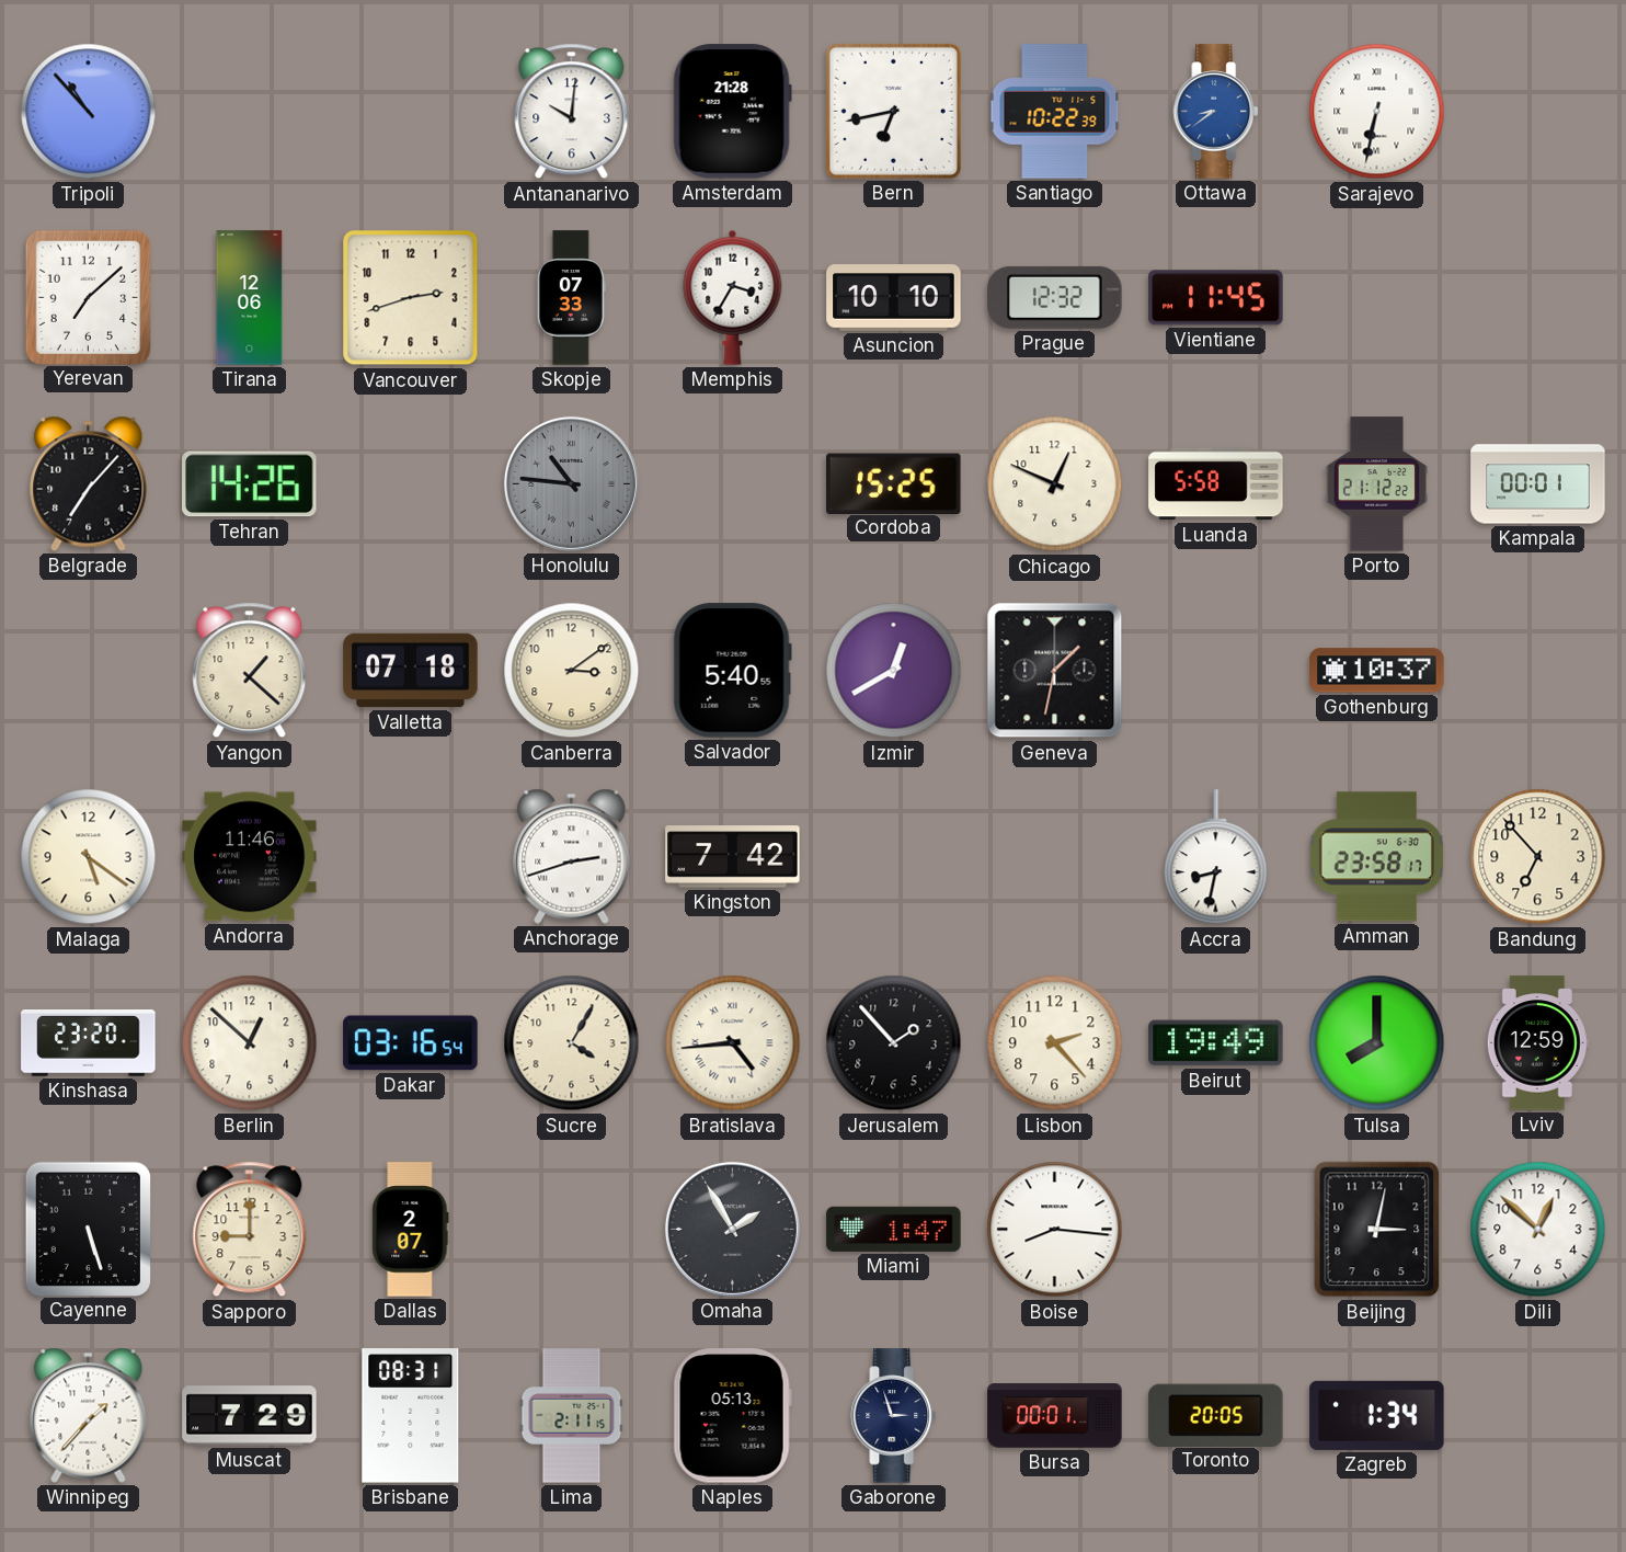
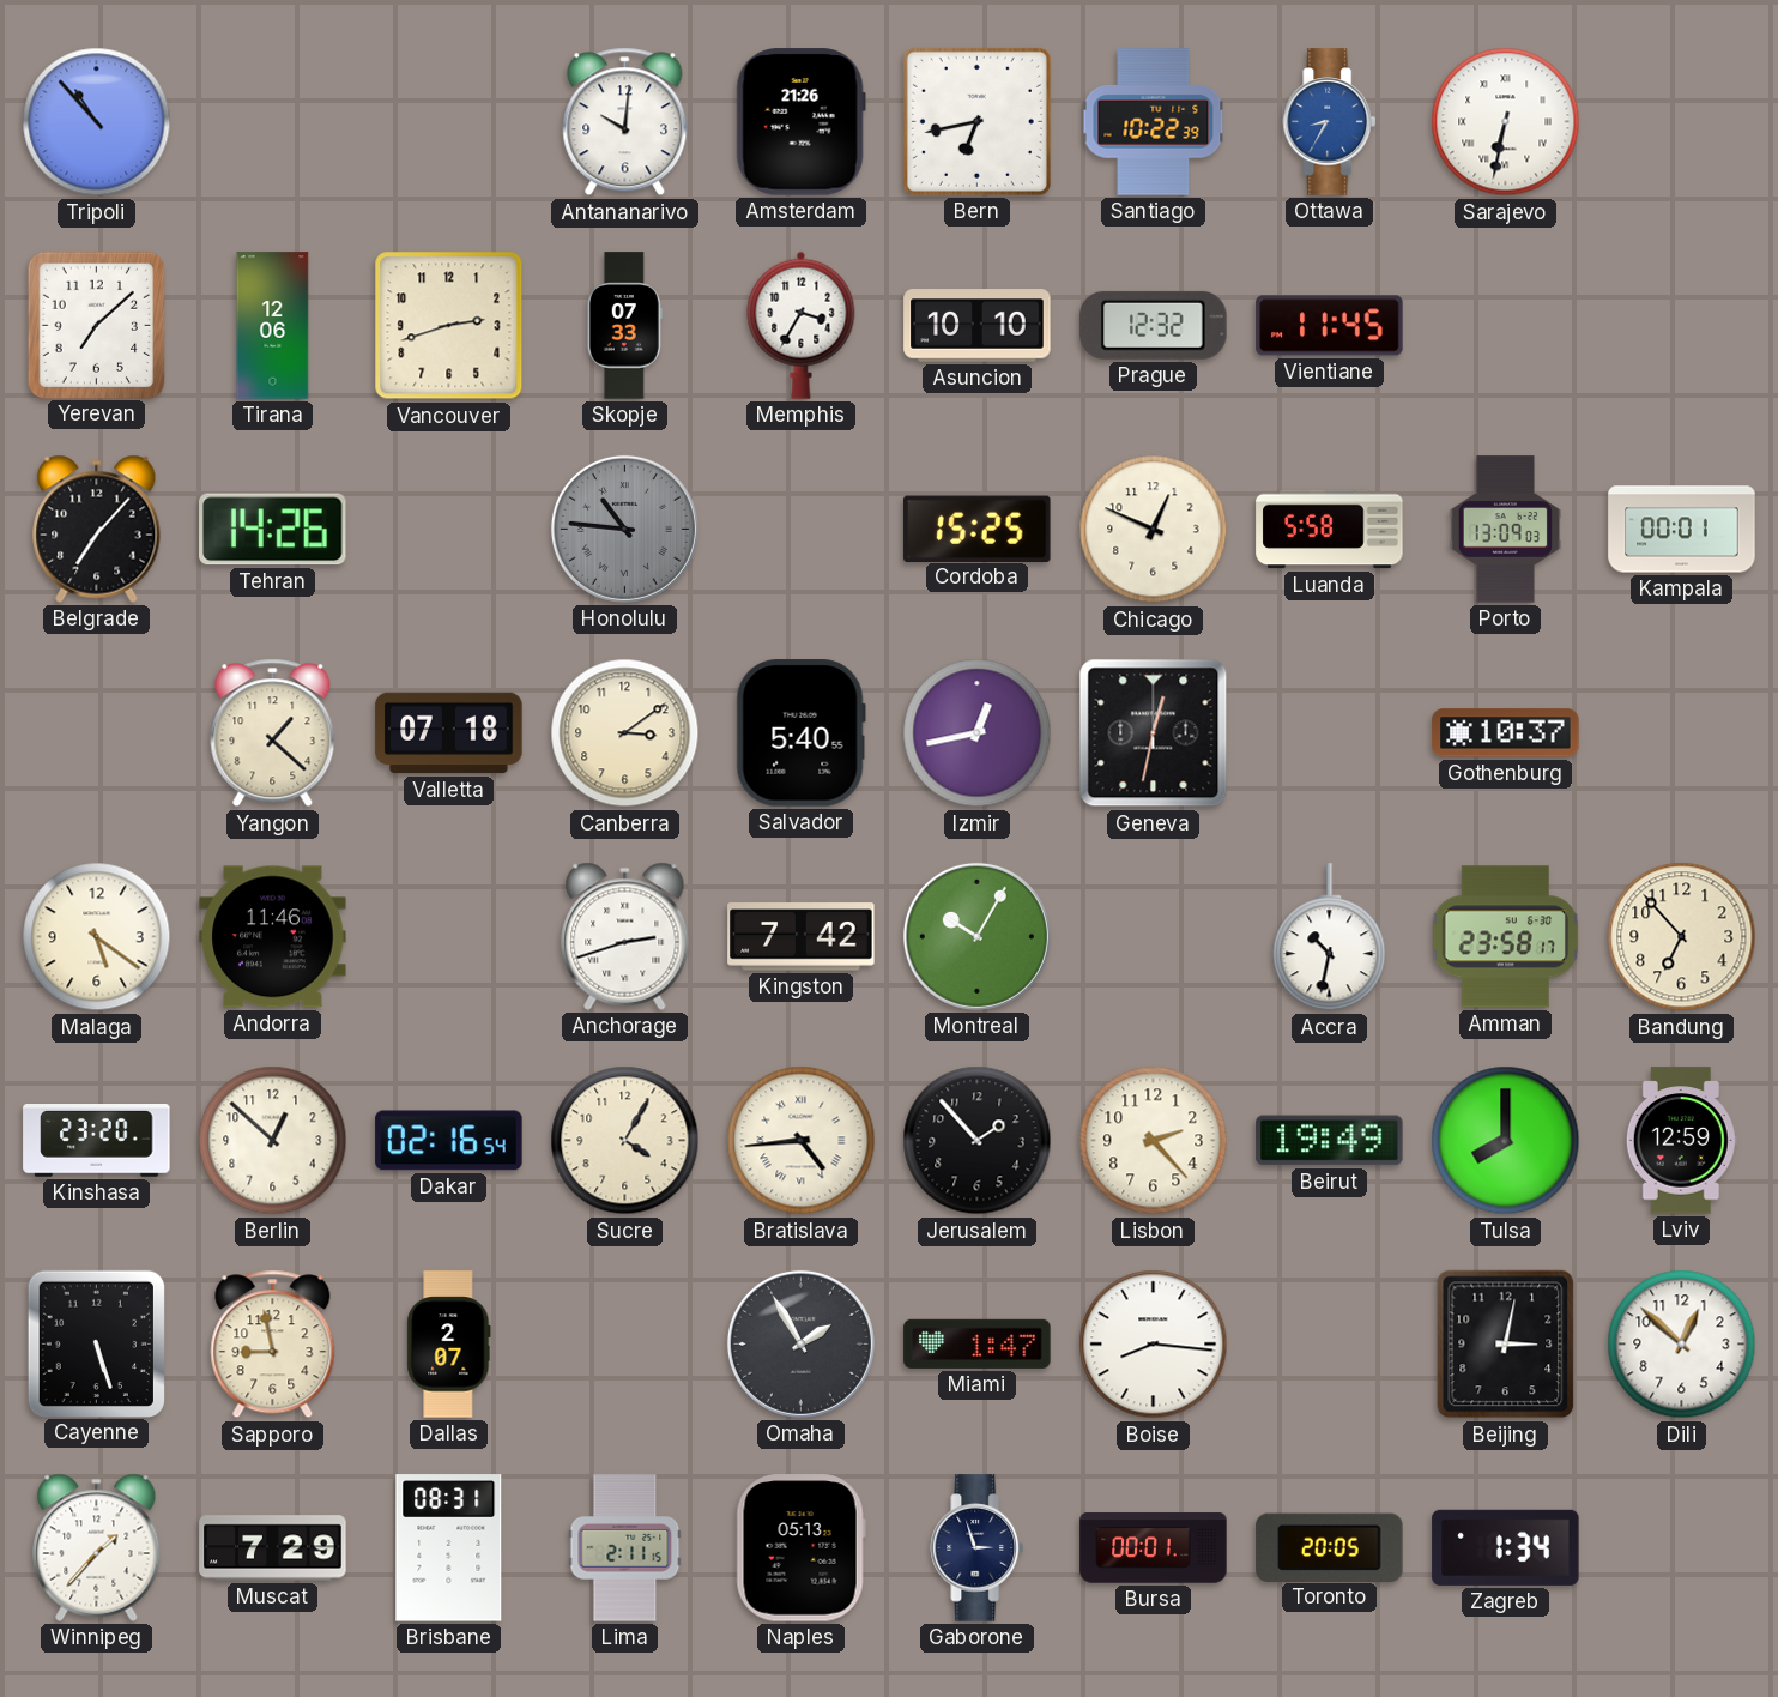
Amsterdam: 21:28 -> 21:26
Ottawa: 8:39 -> 8:35
Porto: 21:12 -> 13:09
Izmir: 12:40 -> 12:43
Geneva: 1:32 -> 12:32
Montreal: none -> 10:05
Accra: 8:32 -> 10:32
Dakar: 03:16 -> 02:16
Sapporo: 9:00 -> 8:58
